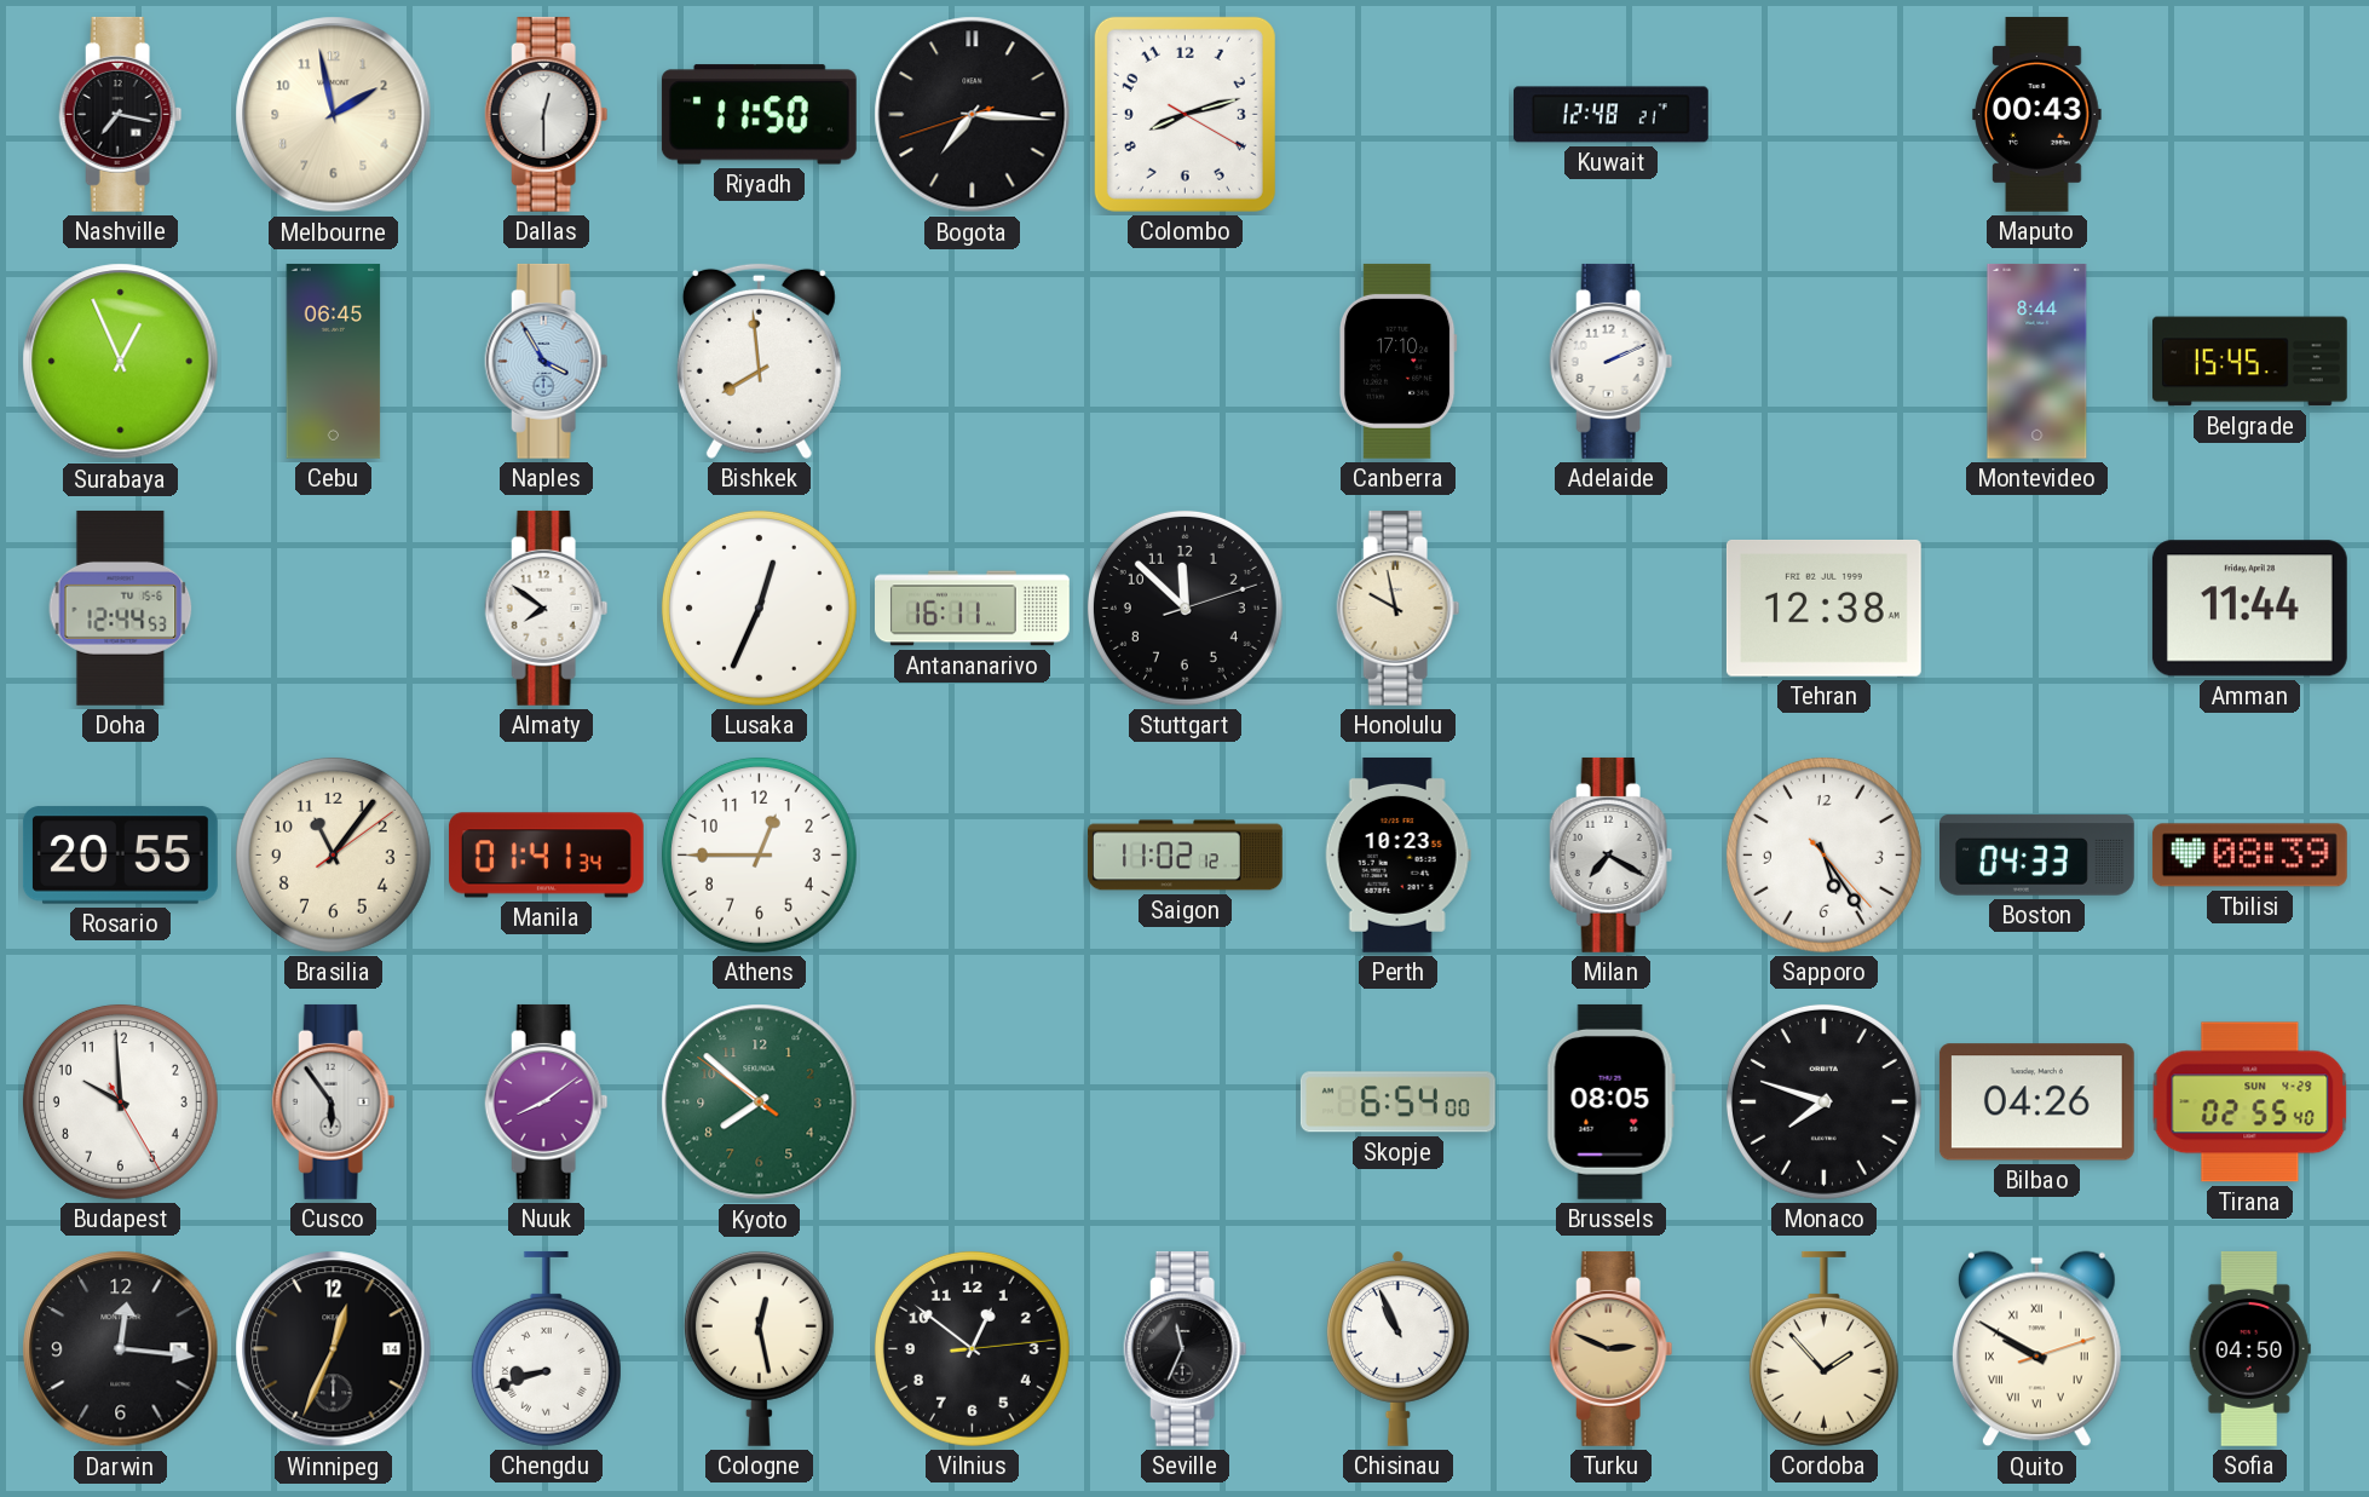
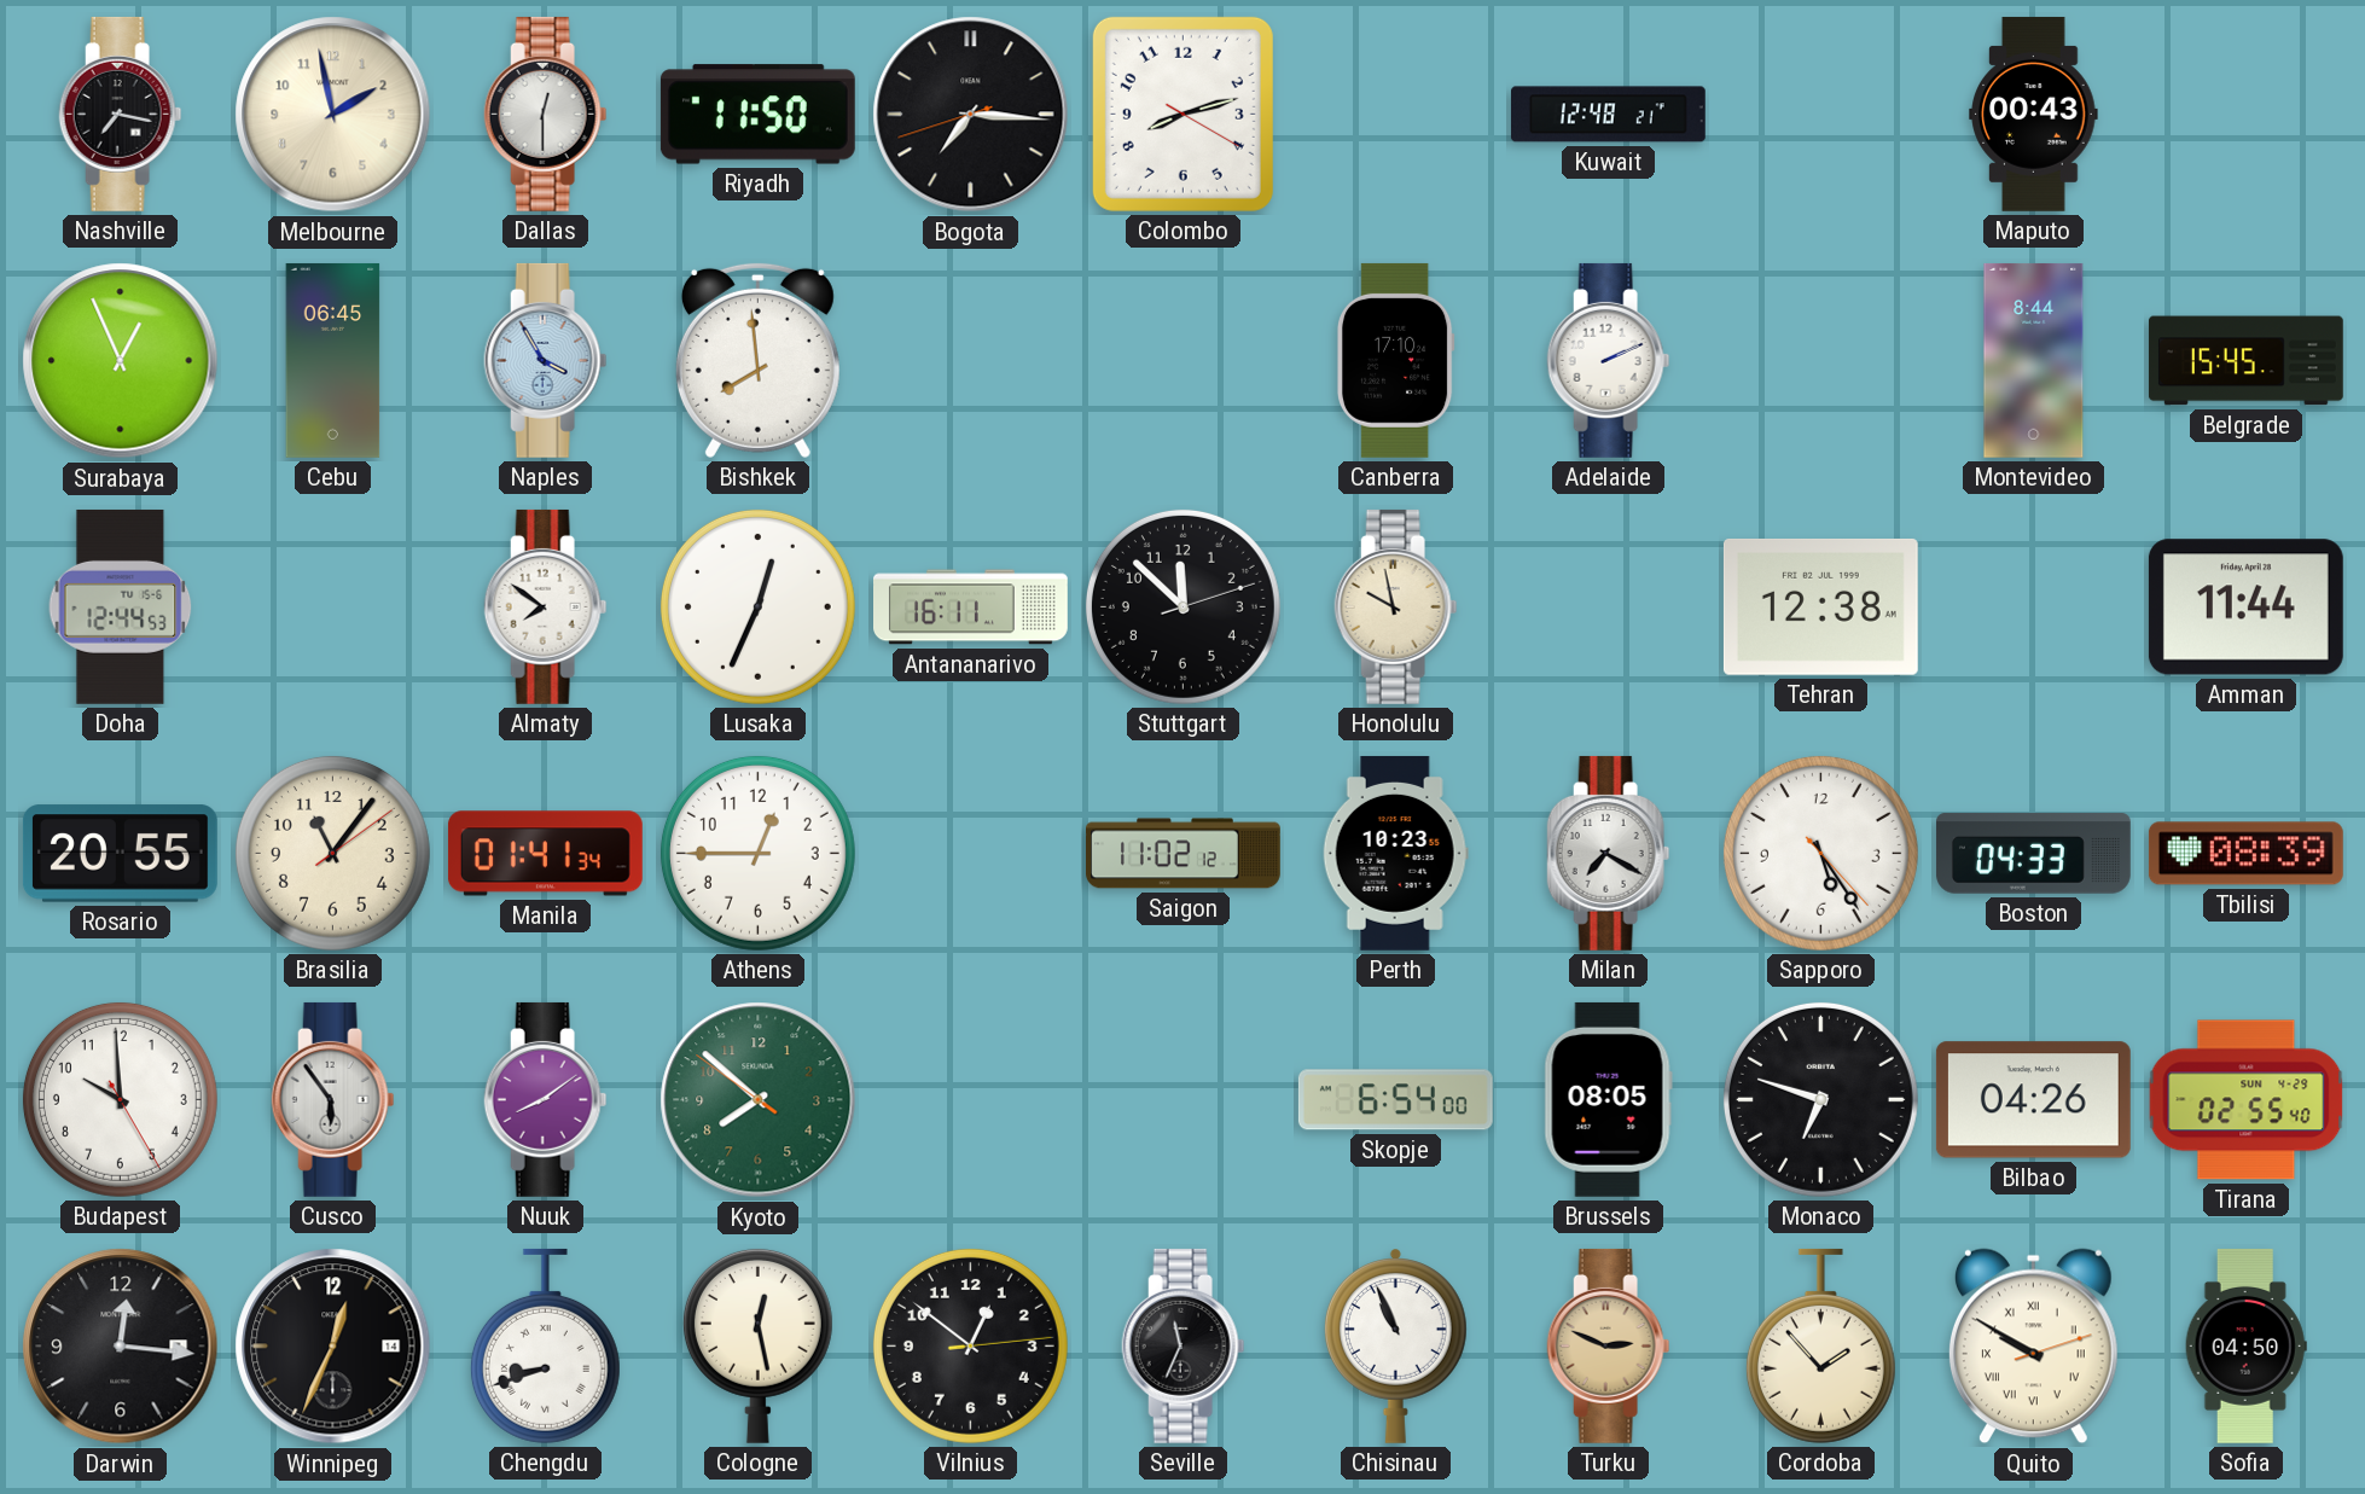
Monaco: 7:48 -> 6:48
